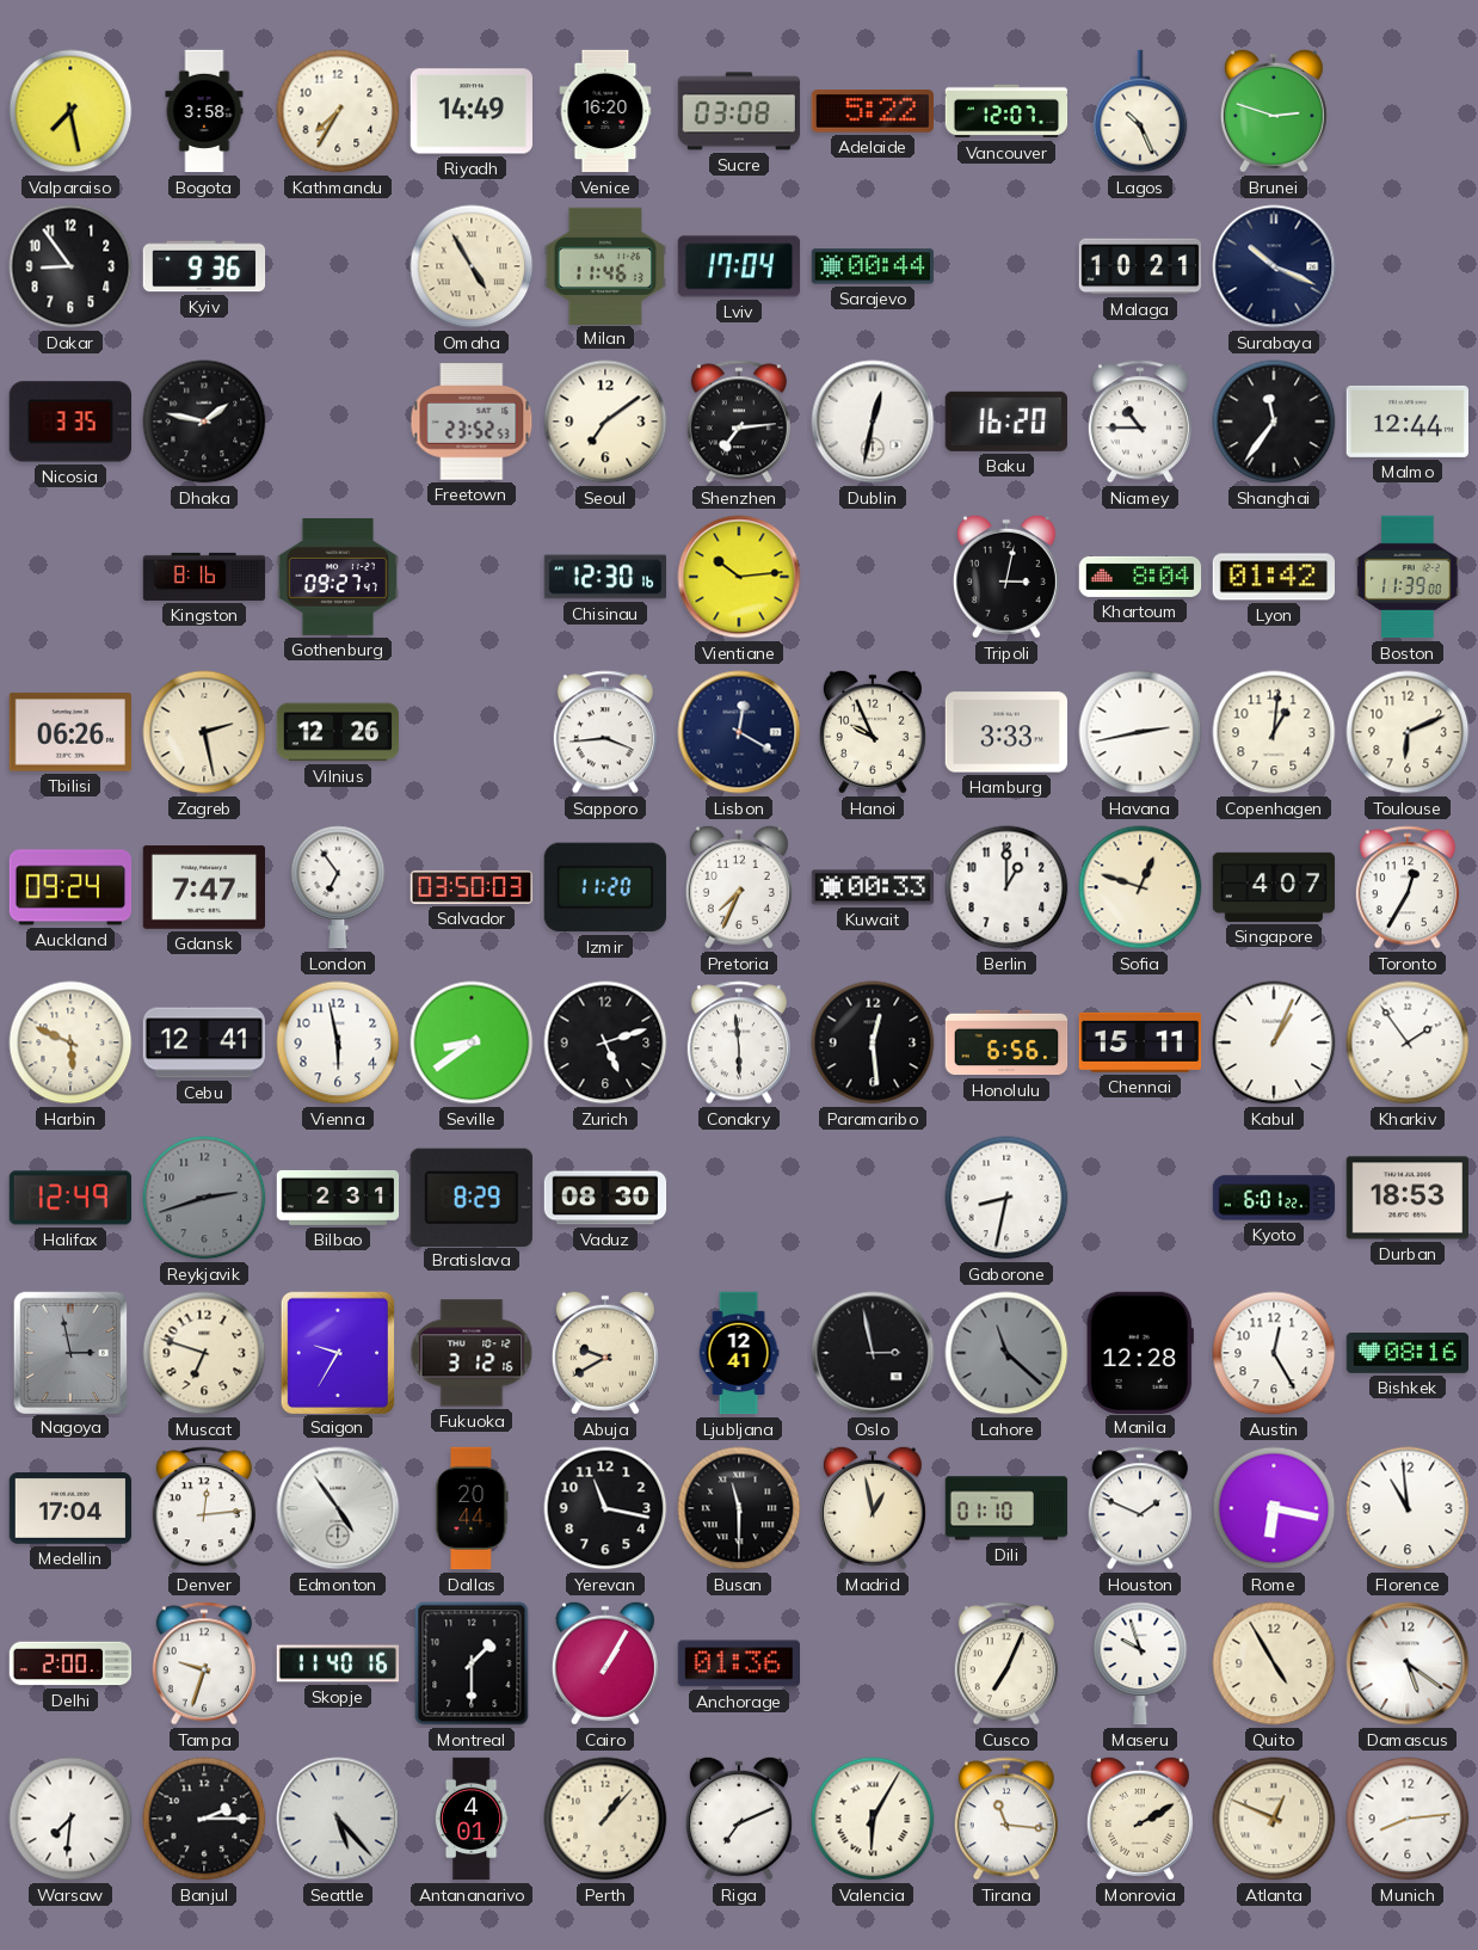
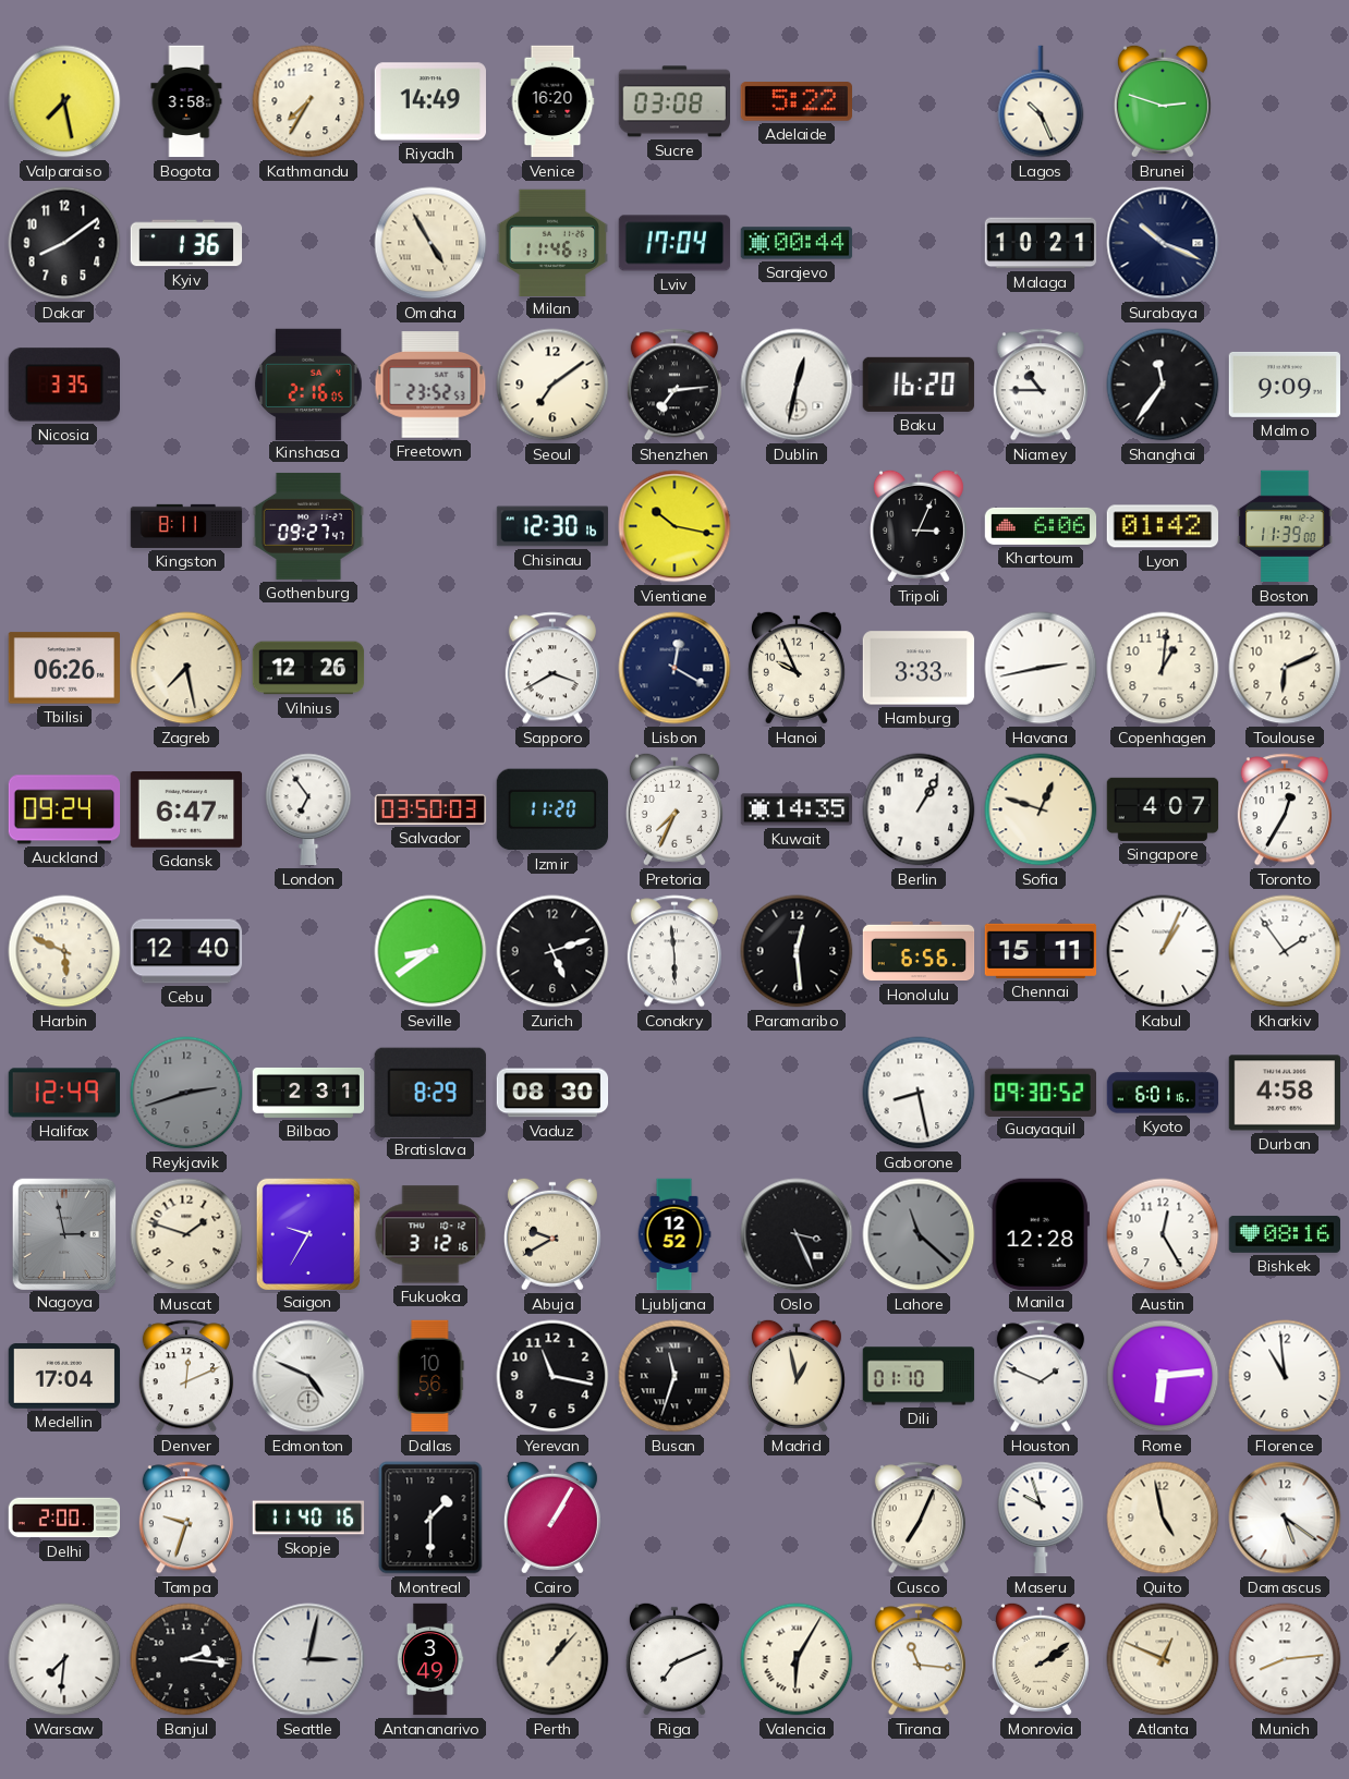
Vancouver: 12:07 -> none
Dakar: 8:54 -> 8:09
Kyiv: 9:36 -> 1:36
Dhaka: 1:47 -> none
Kinshasa: none -> 2:16
Malmo: 12:44 -> 9:09
Kingston: 8:16 -> 8:11
Vientiane: 10:14 -> 10:17
Tripoli: 3:02 -> 3:04
Khartoum: 8:04 -> 6:06
Zagreb: 2:28 -> 7:28
Sapporo: 3:44 -> 3:40
Gdansk: 7:47 -> 6:47
Kuwait: 00:33 -> 14:35
Berlin: 1:00 -> 1:05
Cebu: 12:41 -> 12:40
Vienna: 5:58 -> none
Gaborone: 8:32 -> 8:28
Guayaquil: none -> 09:30
Kyoto: 6:01:22 -> 6:01:16
Durban: 18:53 -> 4:58
Muscat: 6:48 -> 1:48
Ljubljana: 12:41 -> 12:52
Oslo: 2:58 -> 3:26
Denver: 12:14 -> 12:11
Edmonton: 4:54 -> 4:49
Dallas: 20:44 -> 10:56
Busan: 11:30 -> 11:33
Rome: 6:17 -> 6:14
Anchorage: 01:36 -> none
Quito: 4:55 -> 4:58
Banjul: 2:15 -> 2:16
Seattle: 5:23 -> 3:02
Antananarivo: 4:01 -> 3:49
Monrovia: 2:10 -> 2:09
